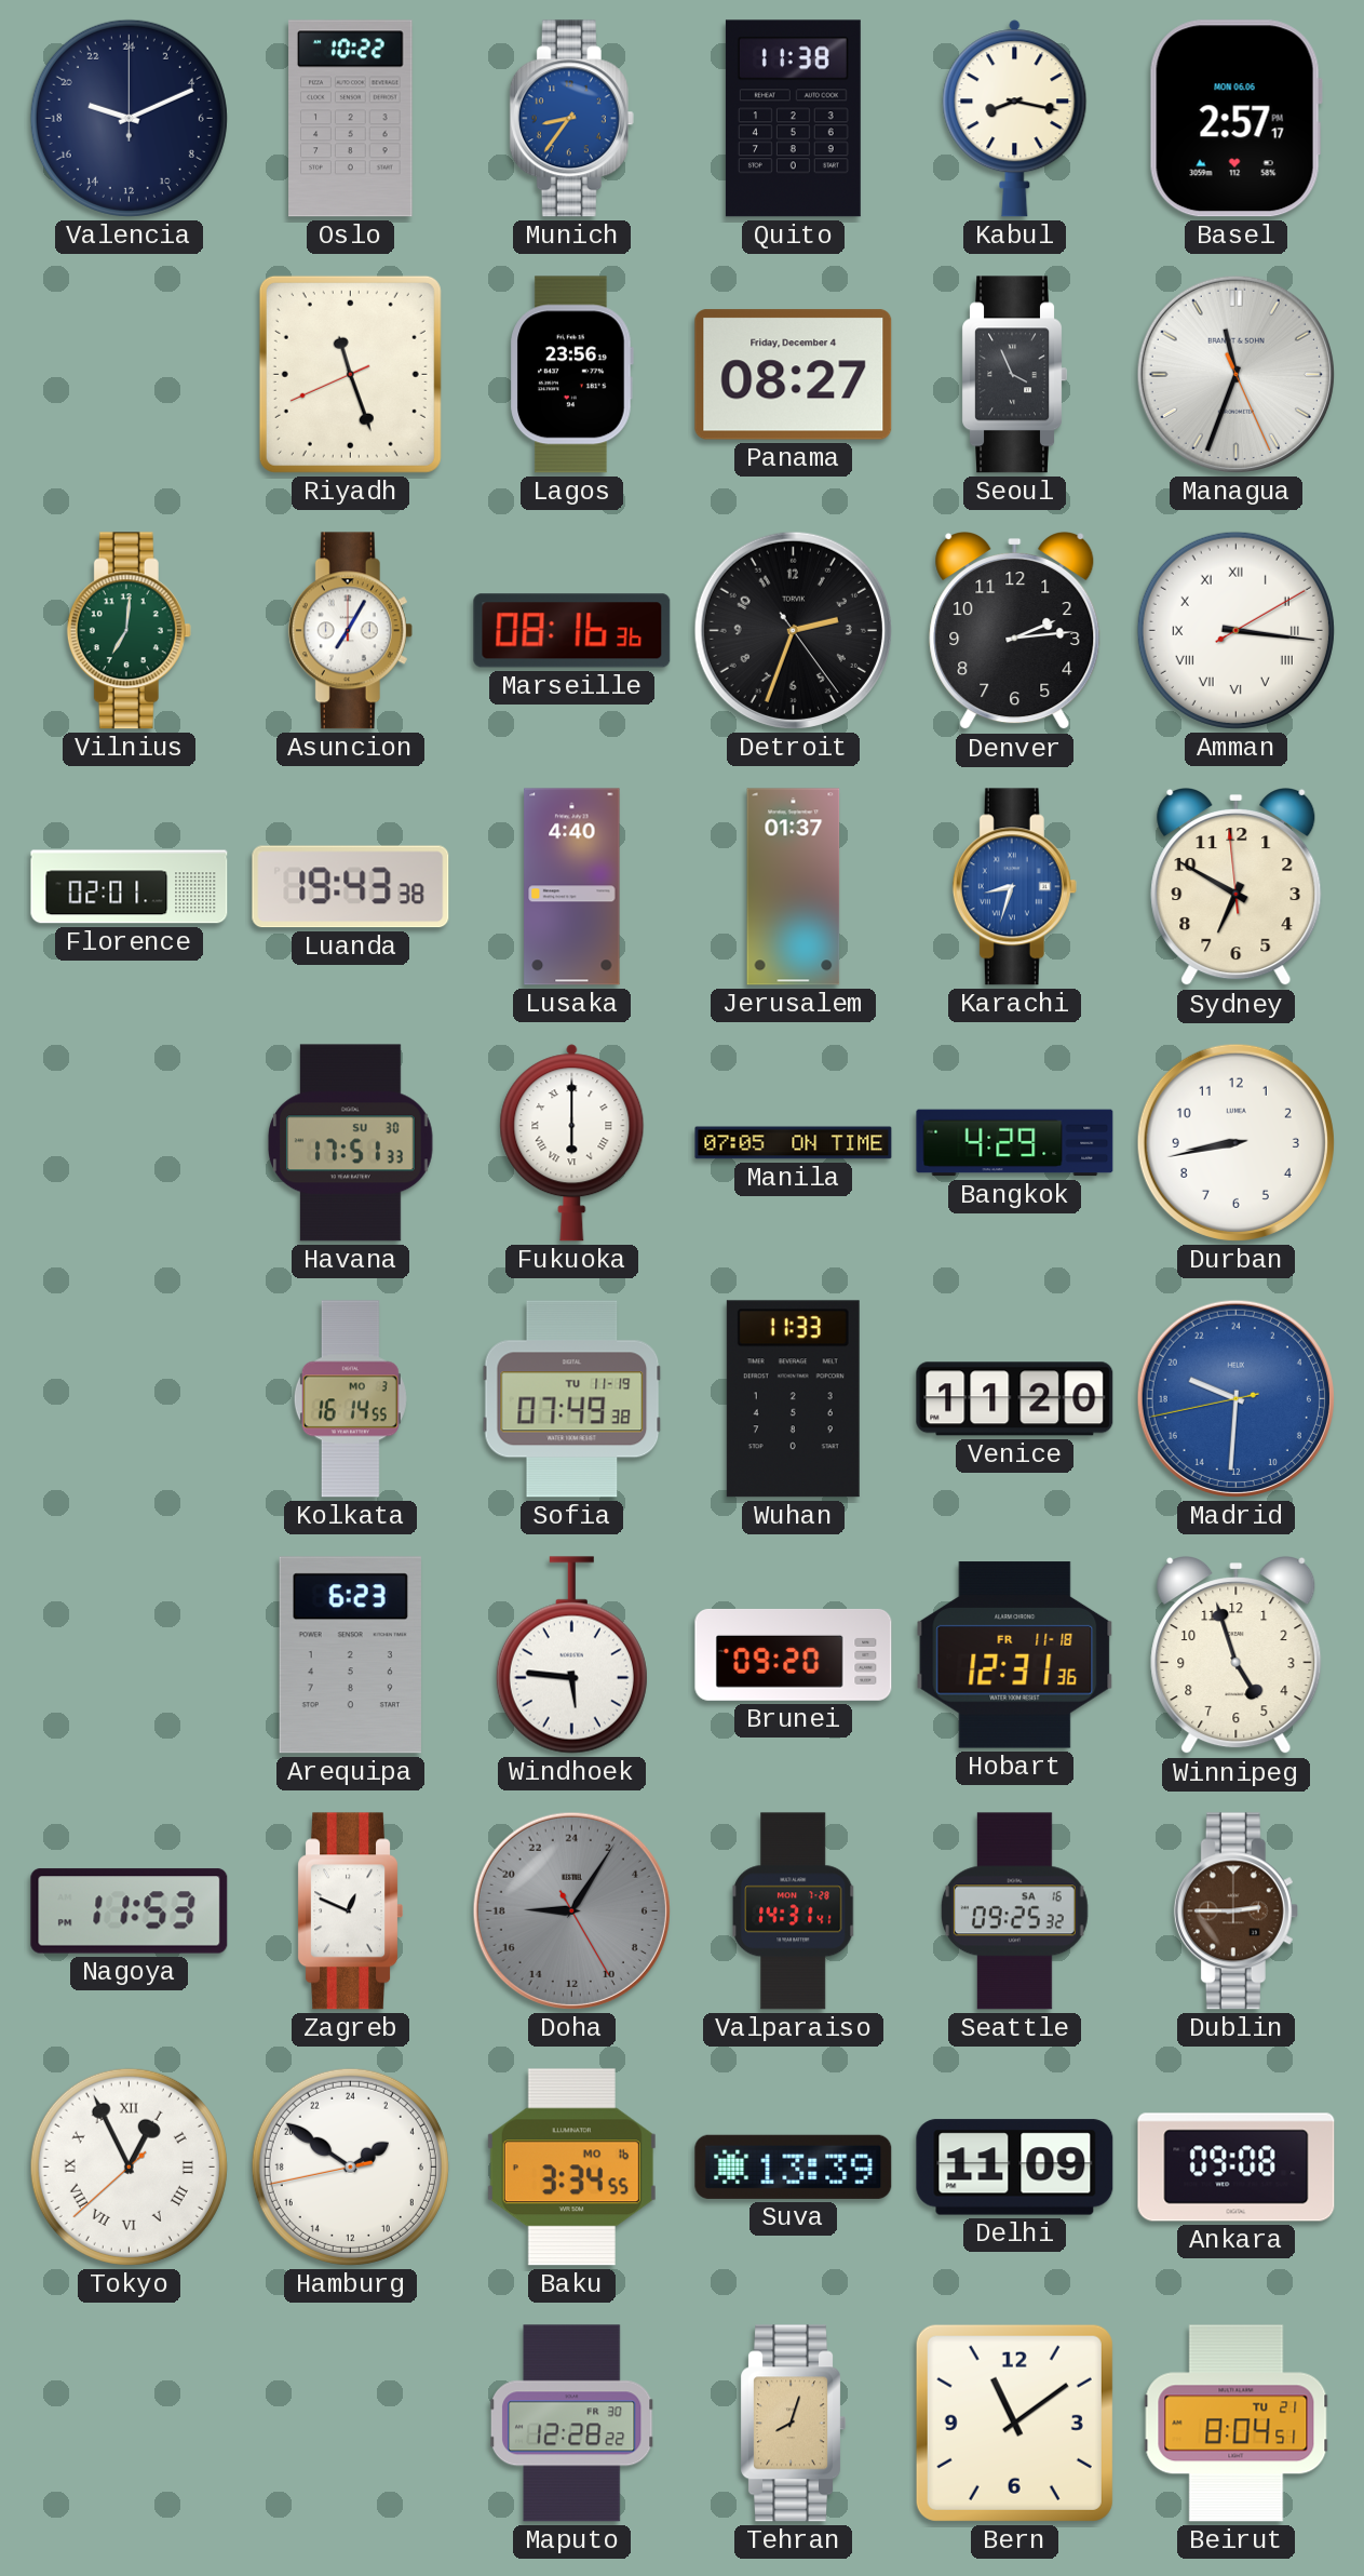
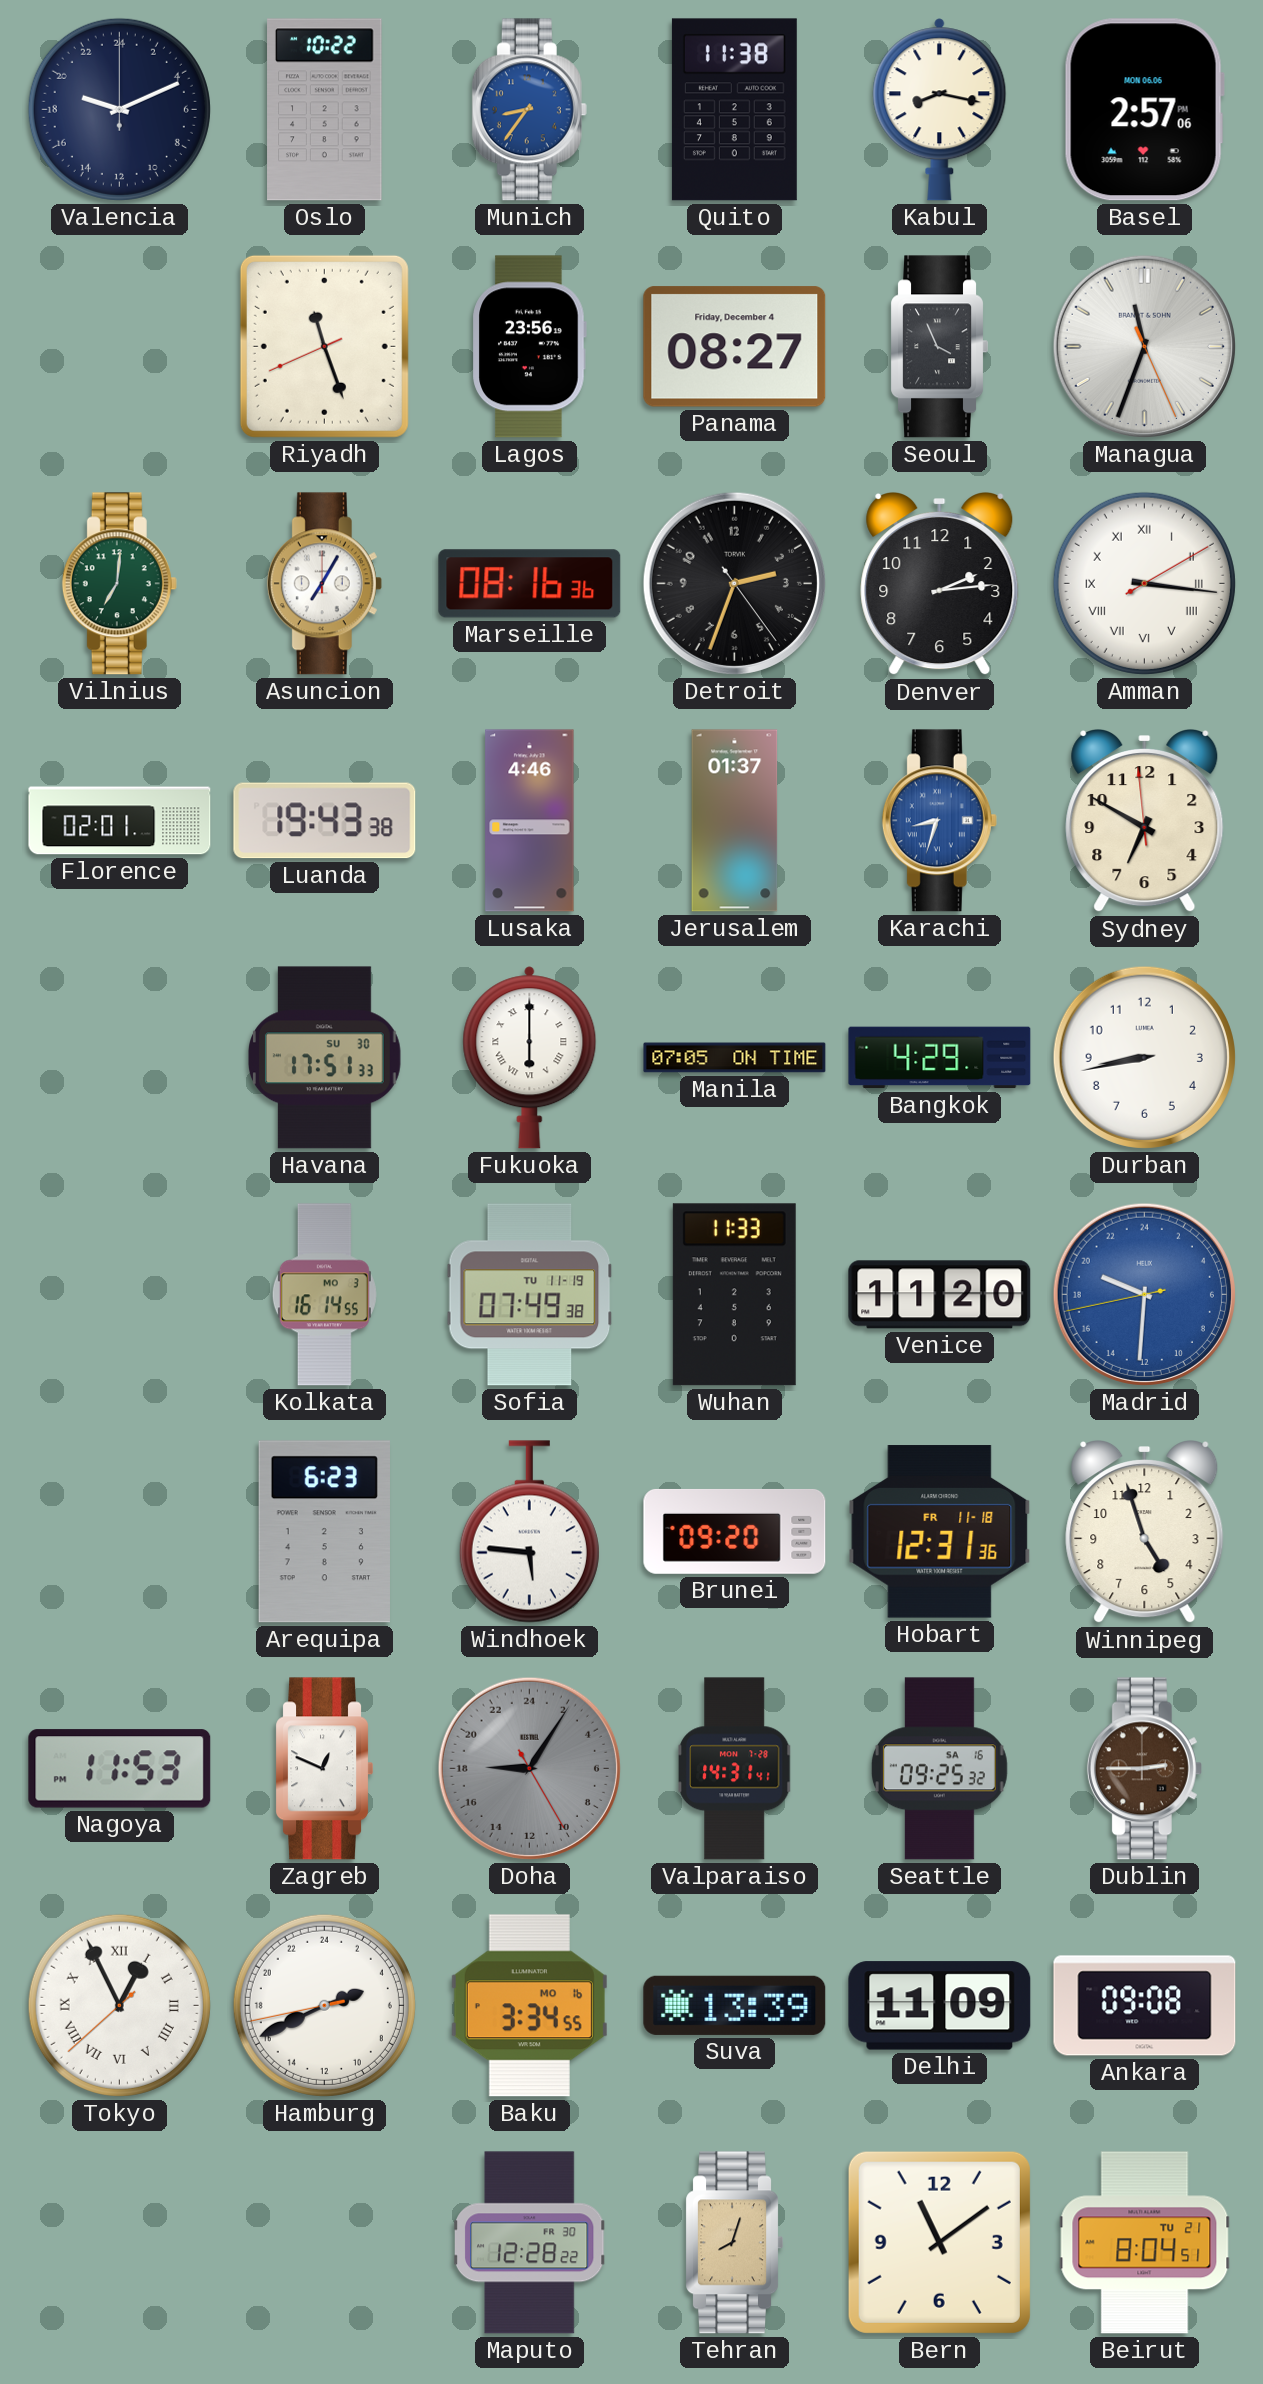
Basel: 2:57:17 PM -> 2:57:06 PM
Lusaka: 4:40 -> 4:46
Hamburg: 3:50 -> 4:40
